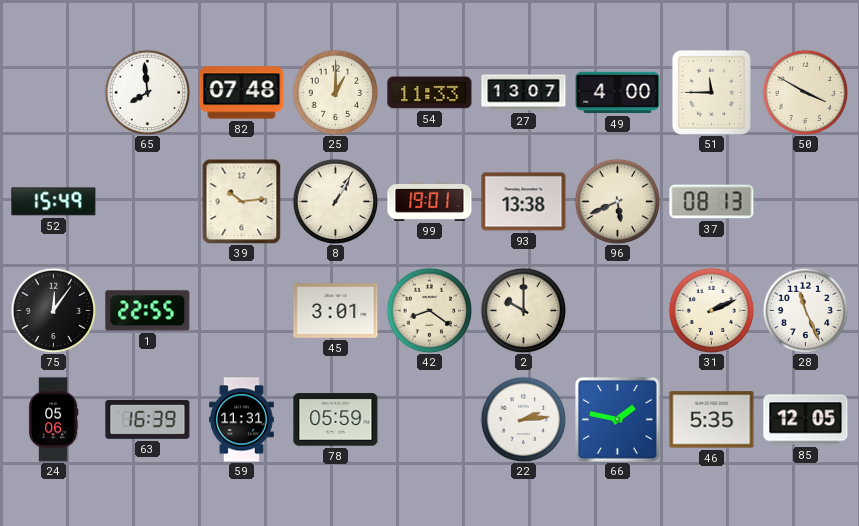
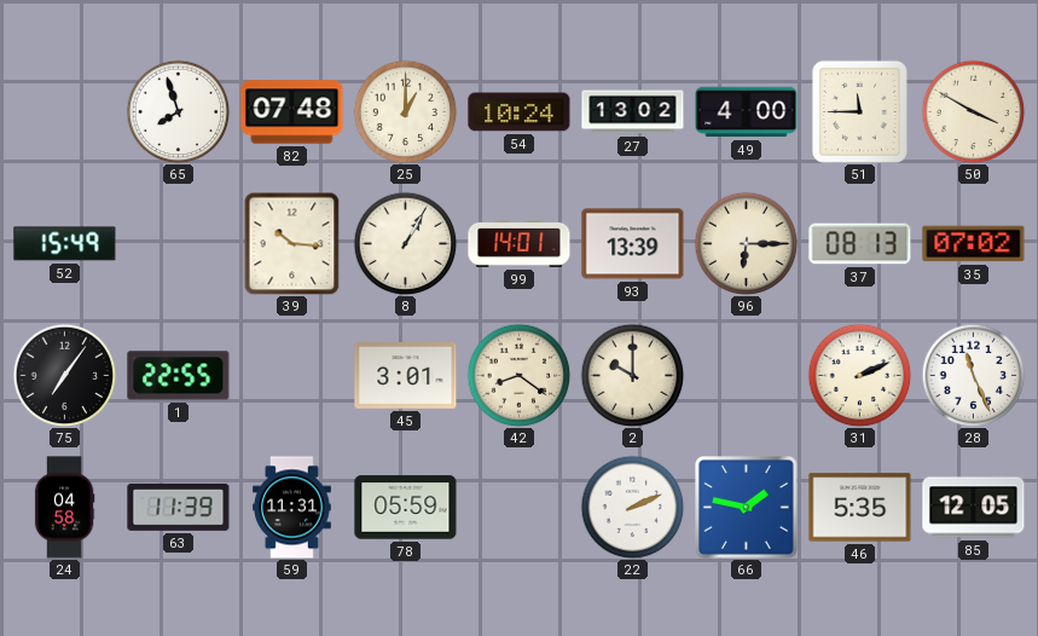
65: 7:59 -> 7:57
54: 11:33 -> 10:24
27: 13:07 -> 13:02
39: 10:14 -> 10:16
99: 19:01 -> 14:01
93: 13:38 -> 13:39
96: 5:41 -> 6:15
35: none -> 07:02
75: 12:06 -> 7:06
24: 05:06 -> 04:58
63: 16:39 -> 11:39
22: 2:14 -> 2:11
